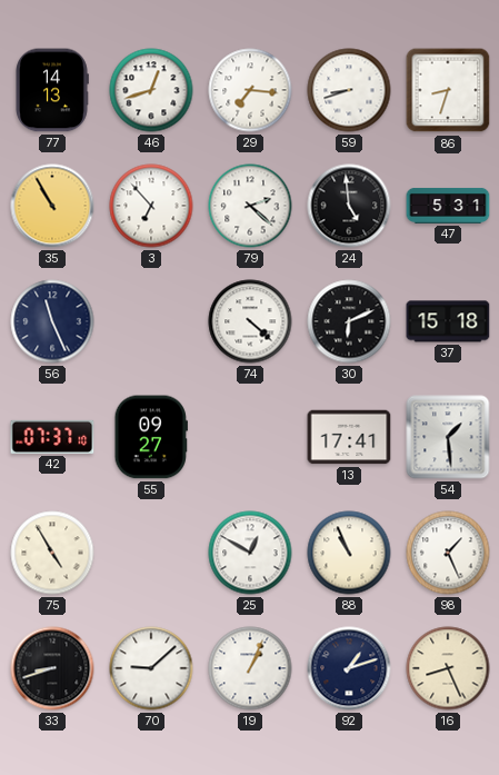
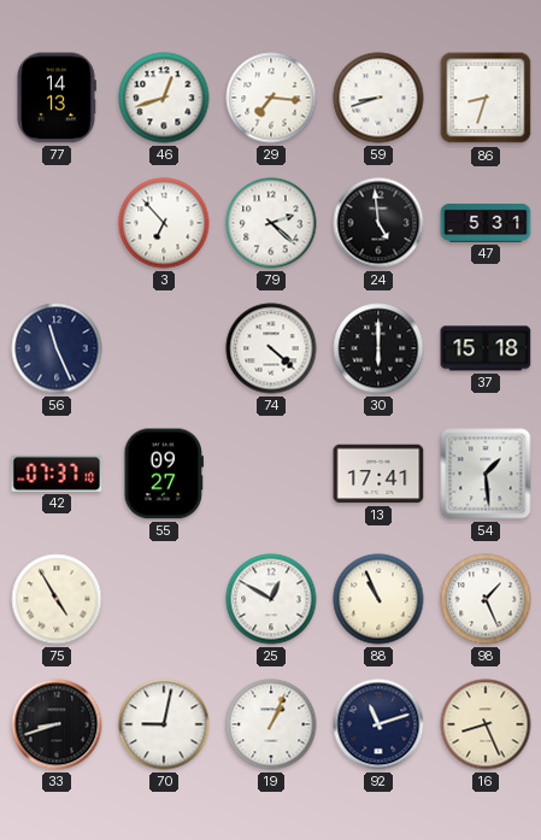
35: 10:55 -> none
30: 6:11 -> 6:00
70: 9:08 -> 9:02
92: 1:12 -> 11:12
